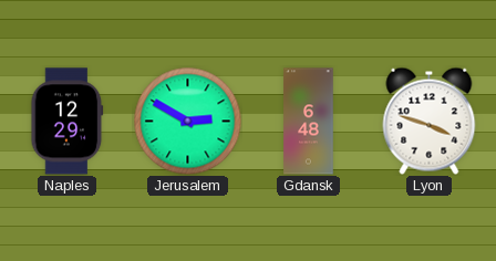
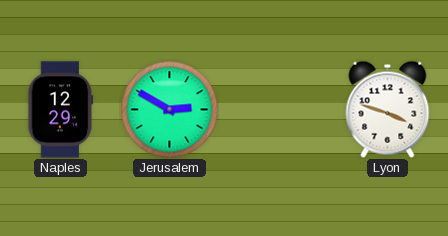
Gdansk: 6:48 -> none
